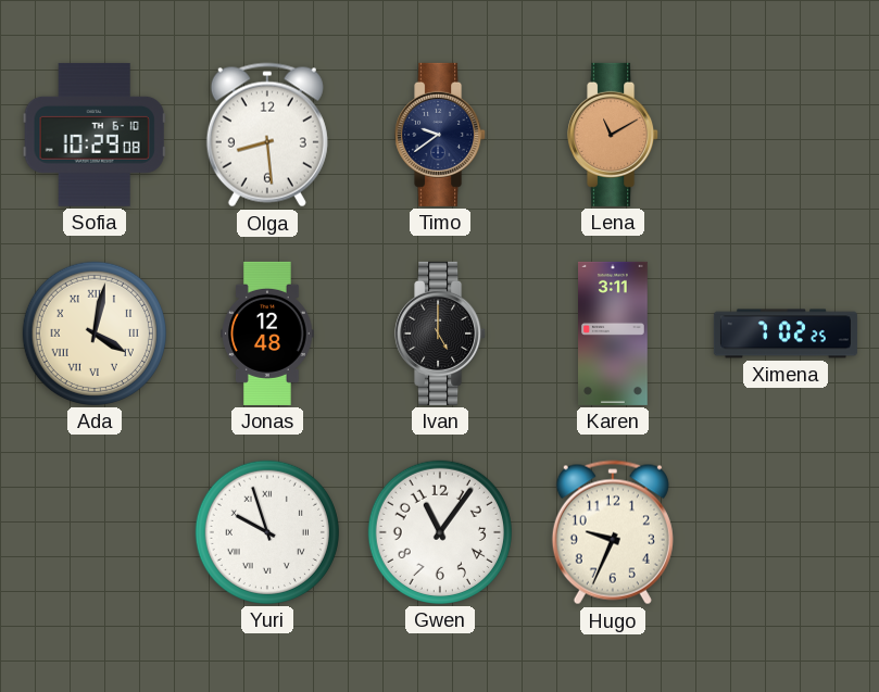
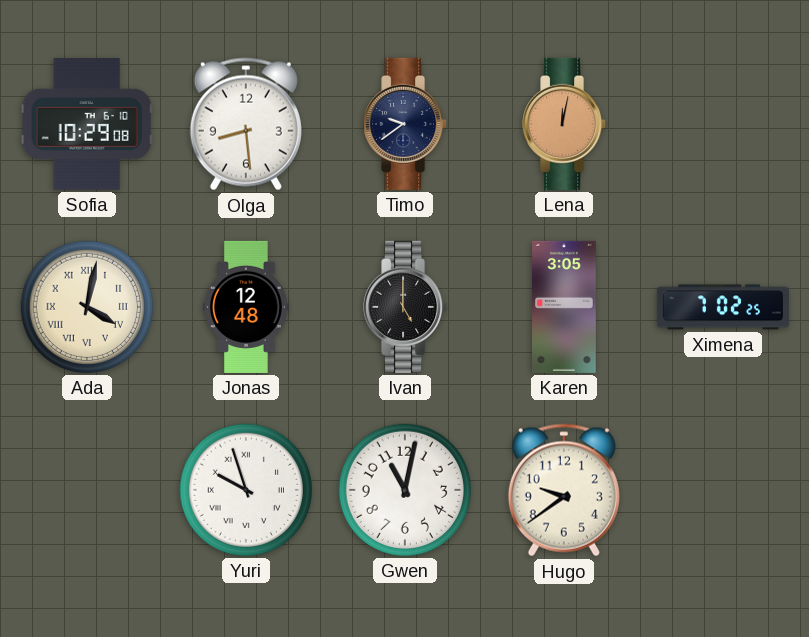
Lena: 11:10 -> 12:02
Karen: 3:11 -> 3:05
Gwen: 11:06 -> 11:02
Hugo: 9:34 -> 9:39
